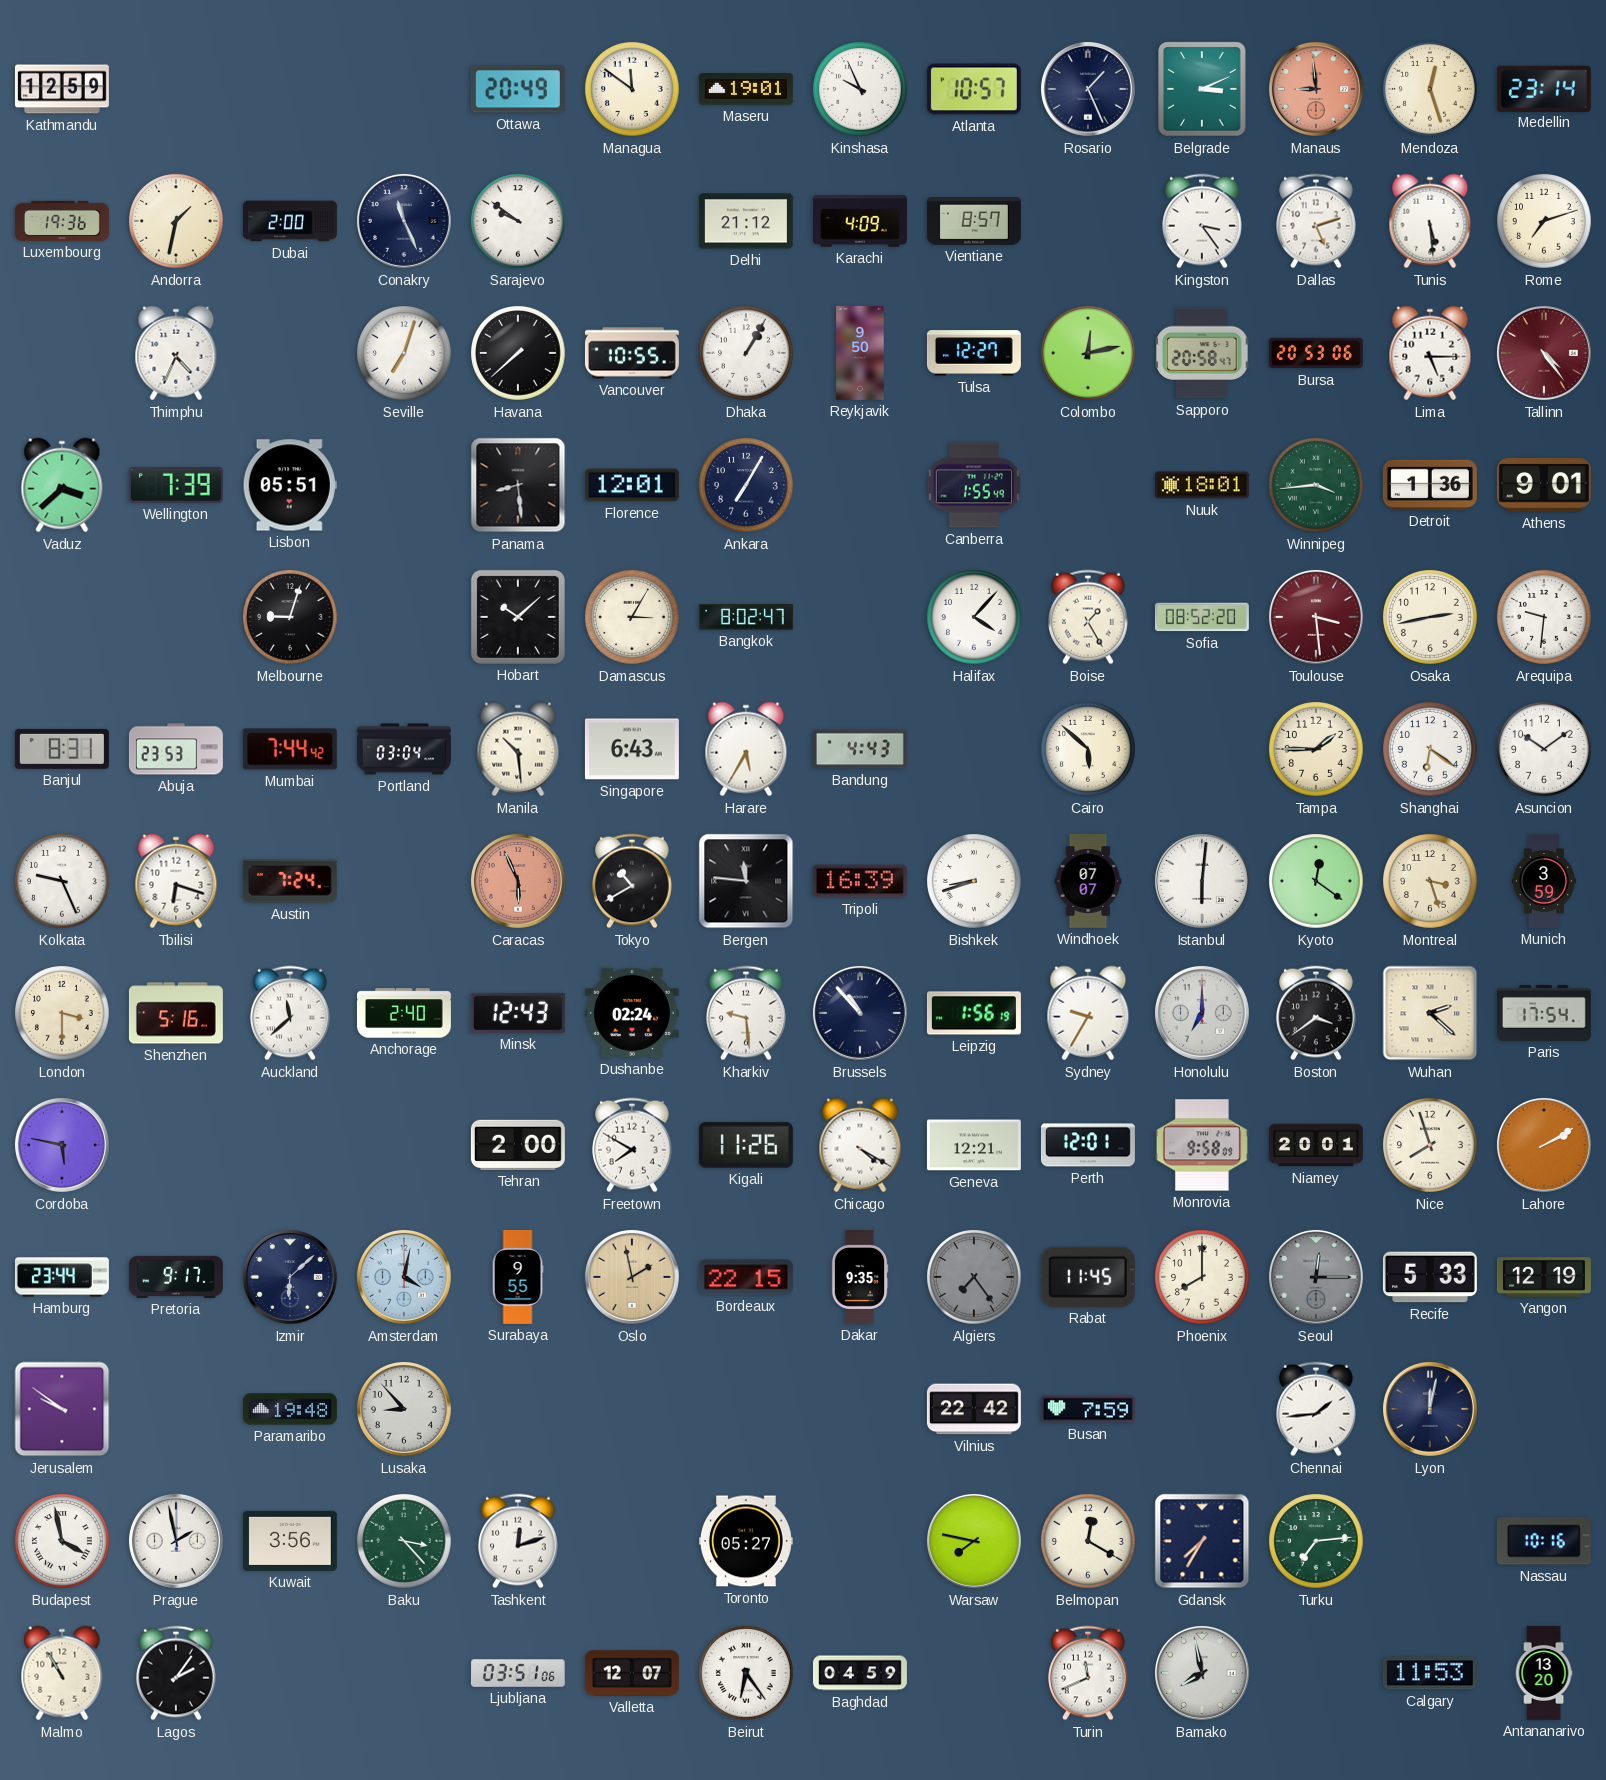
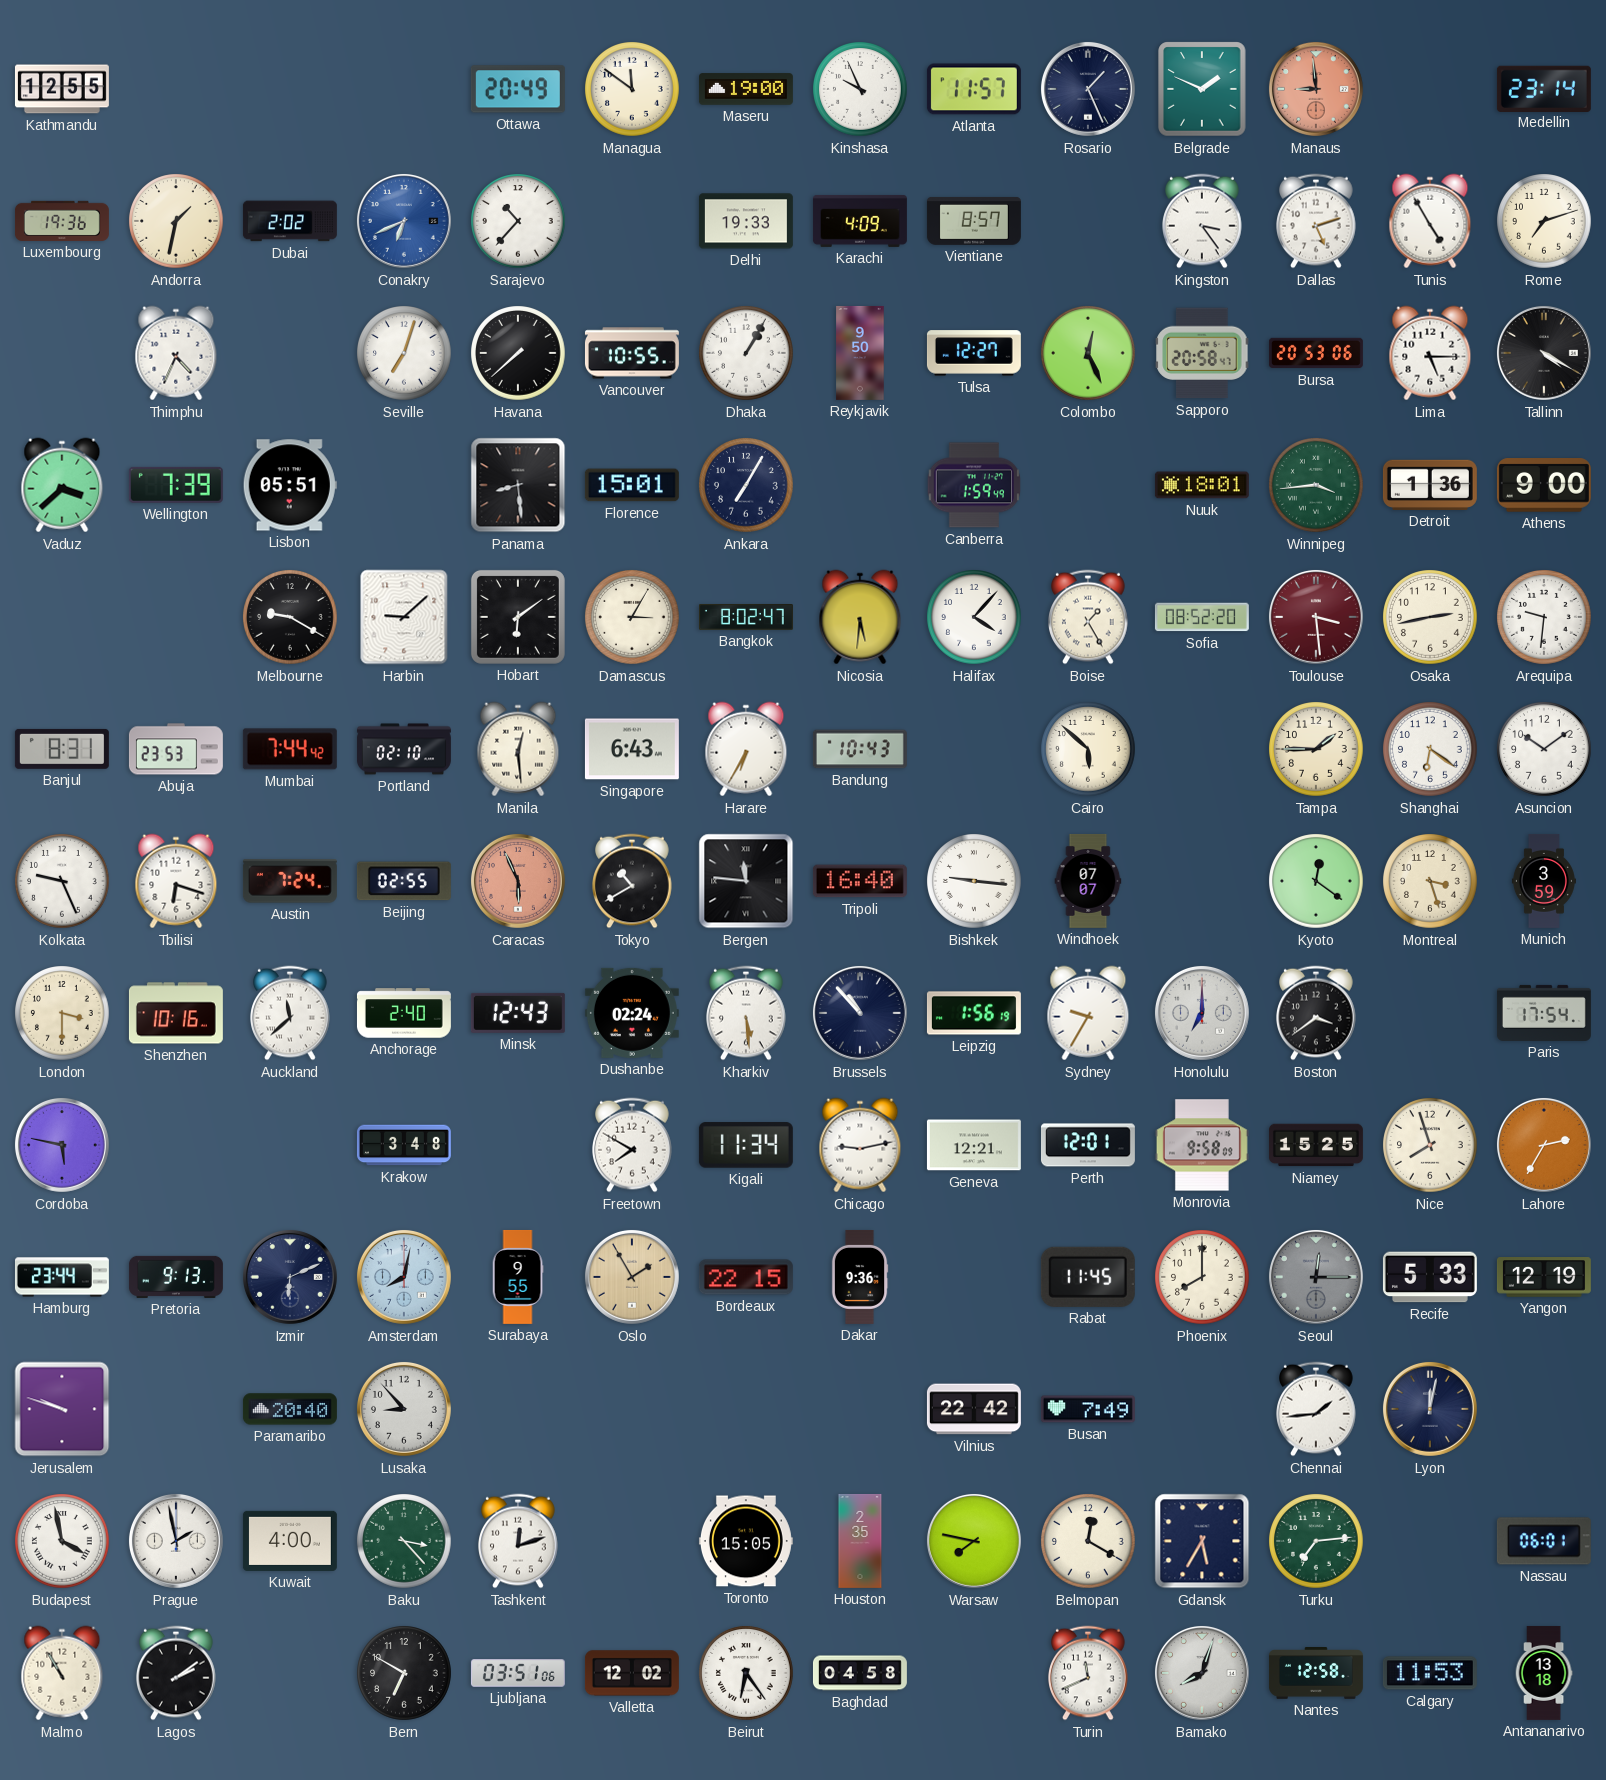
Kathmandu: 12:59 -> 12:55
Maseru: 19:01 -> 19:00
Atlanta: 10:57 -> 11:57
Belgrade: 3:11 -> 1:49
Mendoza: 12:27 -> none
Dubai: 2:00 -> 2:02
Conakry: 11:26 -> 6:41
Conakry dial: navy -> blue
Sarajevo: 9:51 -> 10:37
Delhi: 21:12 -> 19:33
Tunis: 5:29 -> 4:55
Colombo: 12:13 -> 12:26
Tallinn: 4:24 -> 4:20
Tallinn dial: burgundy -> black
Florence: 12:01 -> 15:01
Canberra: 1:55 -> 1:59
Athens: 9:01 -> 9:00
Melbourne: 9:03 -> 9:20
Harbin: none -> 9:08
Hobart: 10:08 -> 6:09
Nicosia: none -> 5:31
Portland: 03:04 -> 02:10
Manila: 10:29 -> 12:29
Harare: 5:35 -> 6:35
Bandung: 4:43 -> 10:43
Beijing: none -> 02:55
Tripoli: 16:39 -> 16:40
Bishkek: 8:42 -> 9:16
Istanbul: 6:01 -> none
Shenzhen: 5:16 -> 10:16
Kharkiv: 9:29 -> 5:29
Wuhan: 2:22 -> none
Krakow: none -> 3:48
Tehran: 2:00 -> none
Kigali: 11:26 -> 11:34
Chicago: 4:20 -> 9:13
Niamey: 20:01 -> 15:25
Lahore: 2:10 -> 2:35
Pretoria: 9:17 -> 9:13
Izmir: 6:08 -> 6:11
Amsterdam: 4:02 -> 8:02
Oslo: 1:58 -> 1:55
Dakar: 9:35 -> 9:36
Algiers: 7:24 -> none
Jerusalem: 9:51 -> 9:48
Paramaribo: 19:48 -> 20:40
Busan: 7:59 -> 7:49
Kuwait: 3:56 -> 4:00
Toronto: 05:27 -> 15:05
Houston: none -> 2:35
Gdansk: 7:35 -> 5:35
Nassau: 10:16 -> 06:01
Lagos: 2:06 -> 2:09
Bern: none -> 6:50
Valletta: 12:07 -> 12:02
Baghdad: 04:59 -> 04:58
Bamako: 7:58 -> 8:03
Nantes: none -> 12:58
Antananarivo: 13:20 -> 13:18
